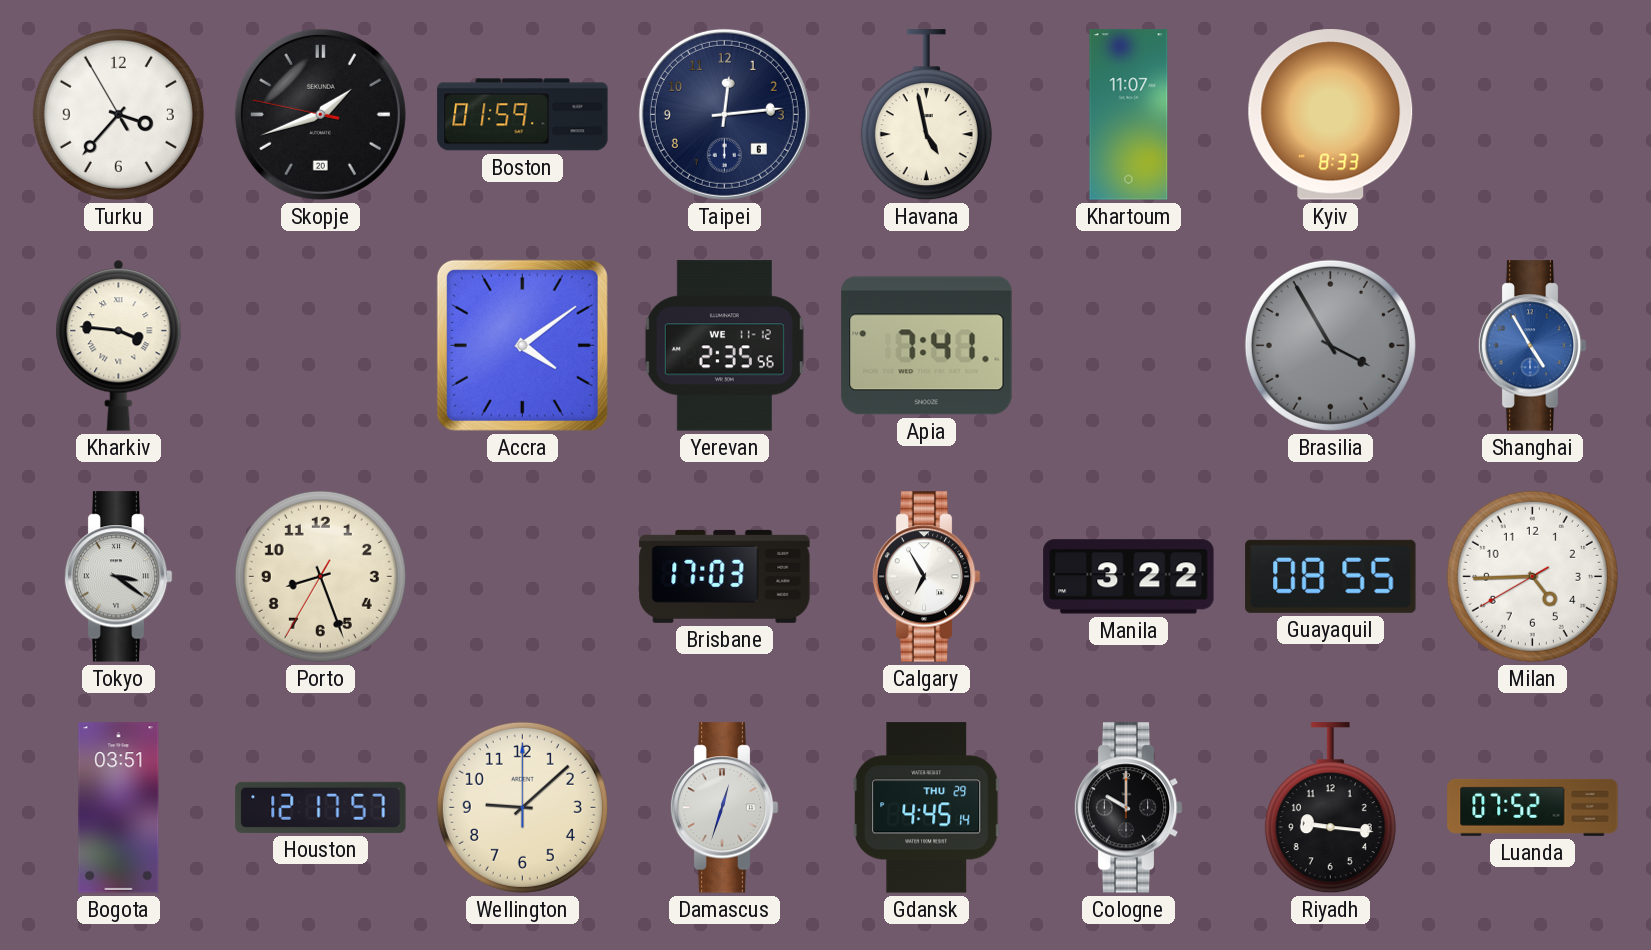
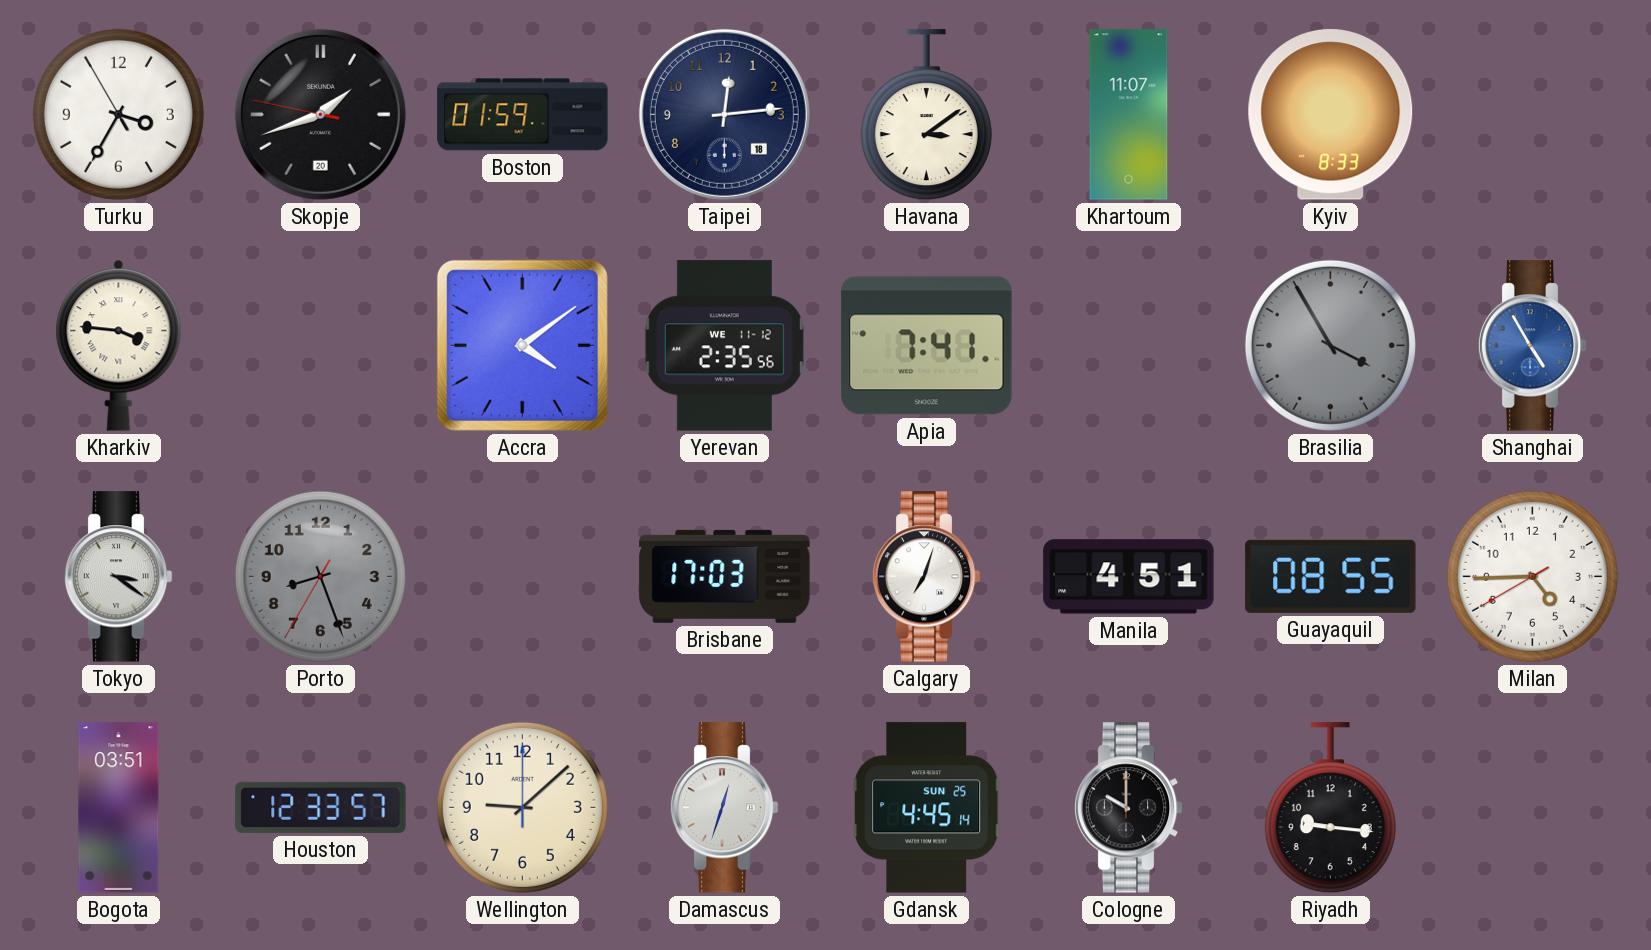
Turku: 3:36 -> 3:34
Taipei date: 6 -> 18
Havana: 4:58 -> 3:09
Porto dial: cream -> grey
Calgary: 6:55 -> 7:03
Manila: 3:22 -> 4:51
Houston: 12:17 -> 12:33
Gdansk date: THU 29 -> SUN 25
Luanda: 07:52 -> none
